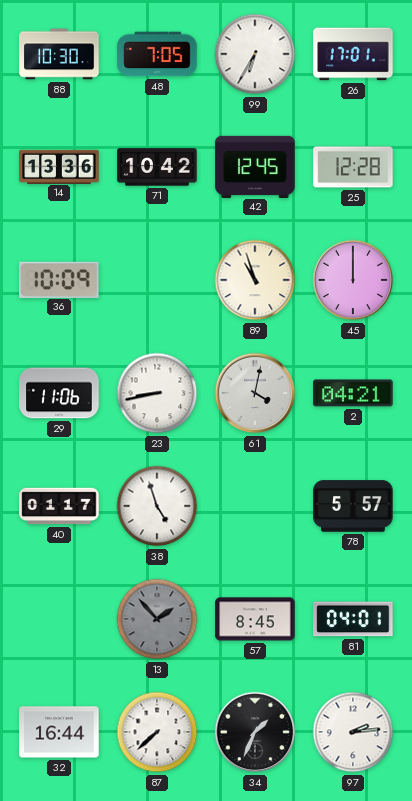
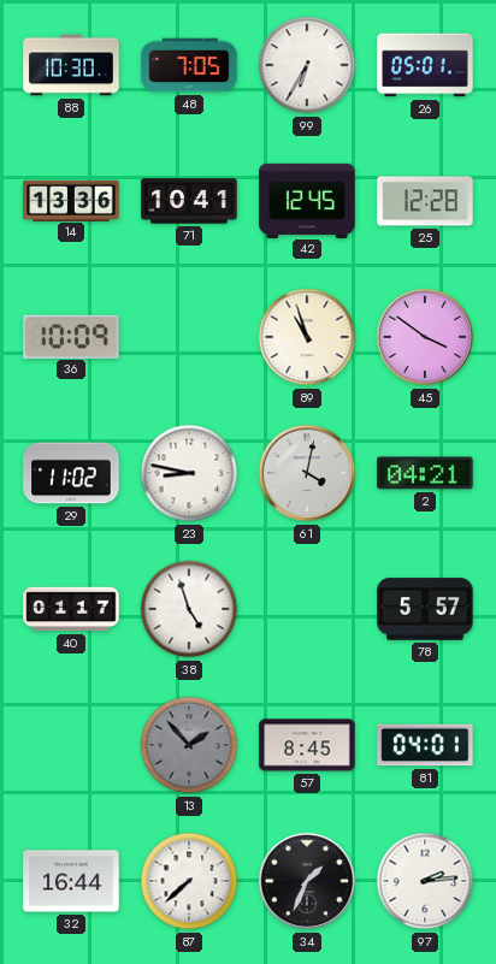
26: 17:01 -> 05:01
71: 10:42 -> 10:41
45: 12:00 -> 3:51
29: 11:06 -> 11:02
23: 8:43 -> 8:47
